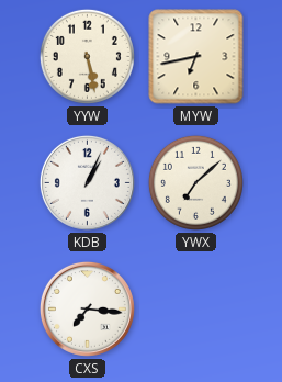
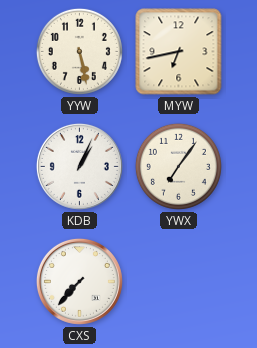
YWX: 7:08 -> 7:06
CXS: 7:16 -> 7:37
